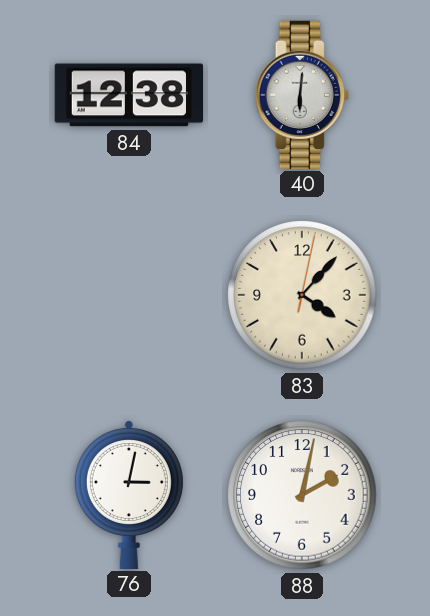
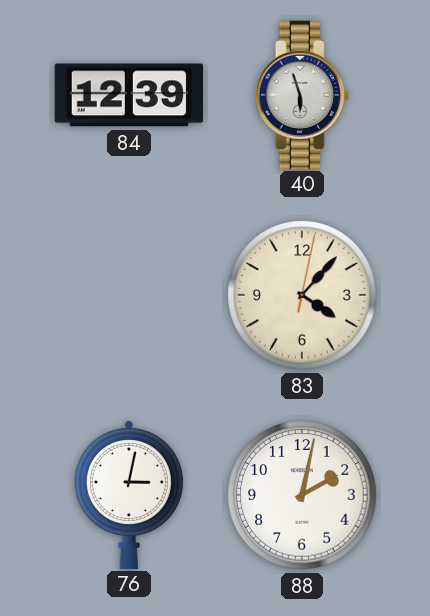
84: 12:38 -> 12:39
40: 6:01 -> 5:57
